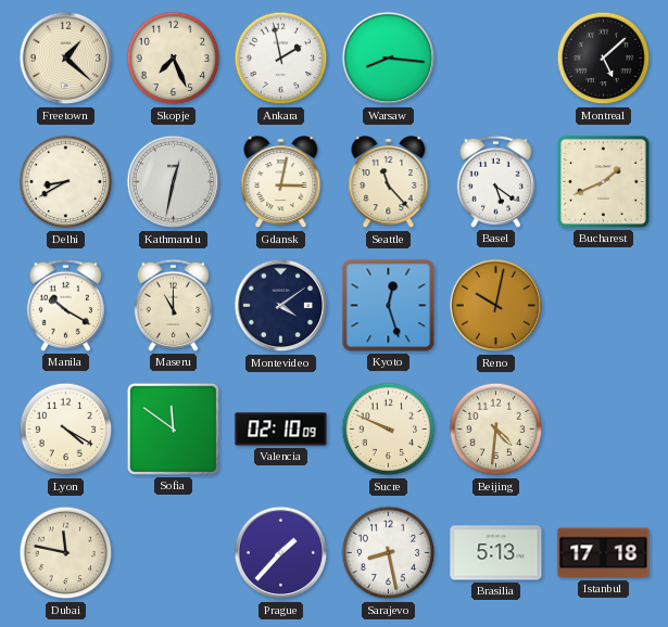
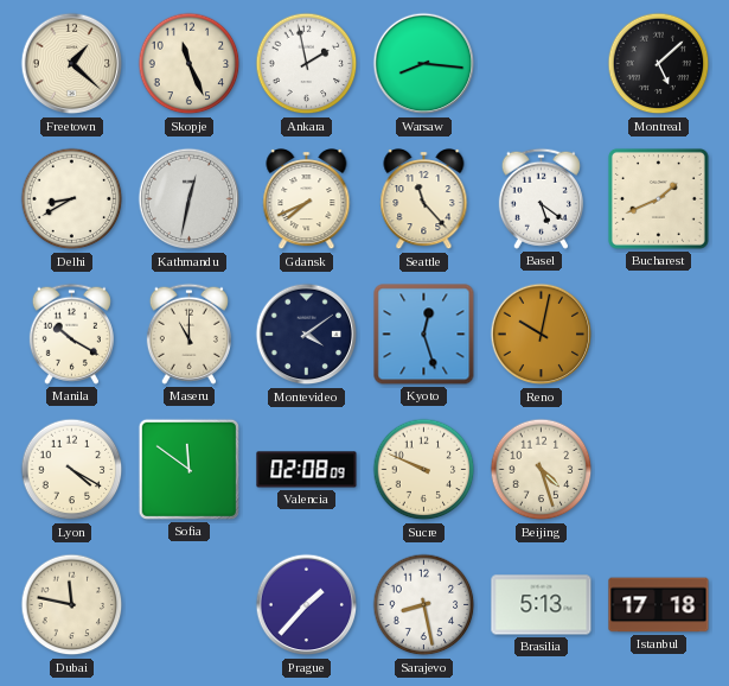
Skopje: 7:26 -> 11:26
Gdansk: 3:02 -> 7:41
Valencia: 02:10 -> 02:08
Beijing: 4:31 -> 4:27
